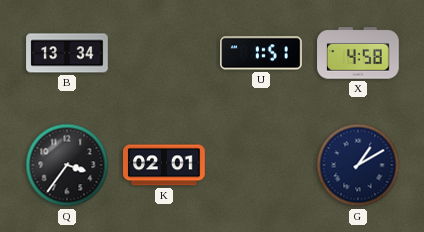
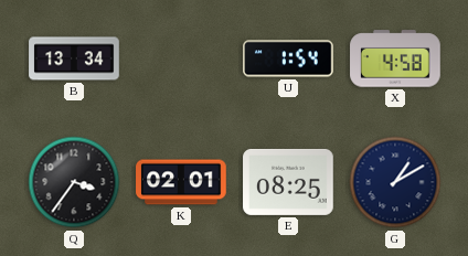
U: 1:51 -> 1:54
E: none -> 08:25
